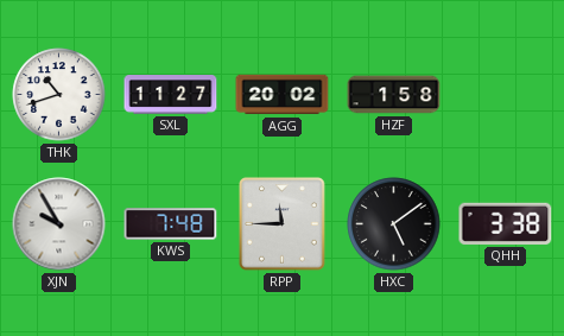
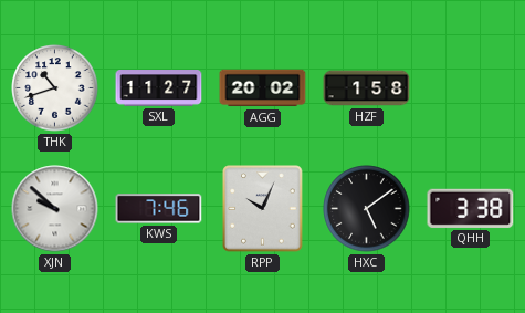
XJN: 9:55 -> 9:52
KWS: 7:48 -> 7:46
RPP: 11:45 -> 10:04
